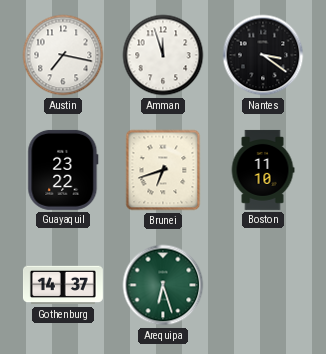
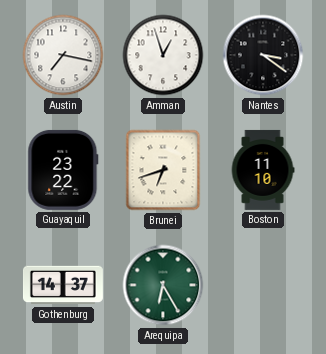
Amman: 11:57 -> 12:57
Arequipa: 6:27 -> 6:25
